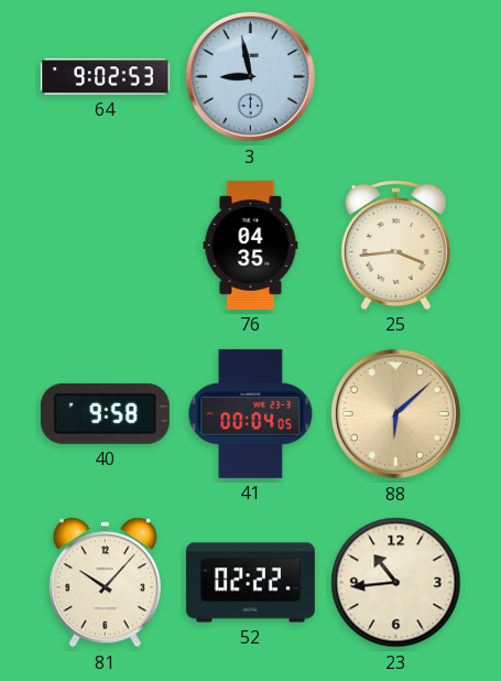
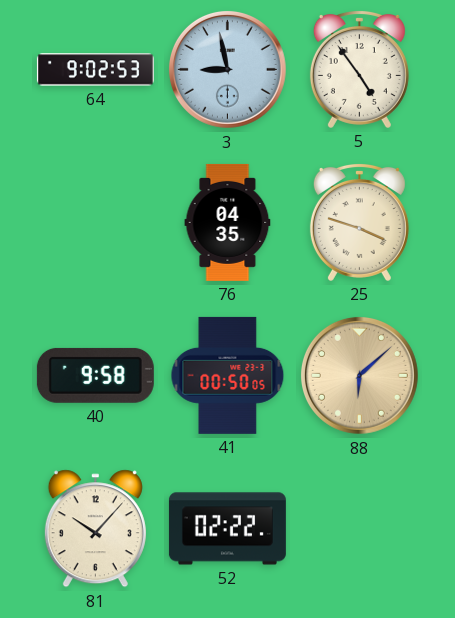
5: none -> 4:54
25: 3:44 -> 3:48
41: 00:04 -> 00:50
23: 10:44 -> none
